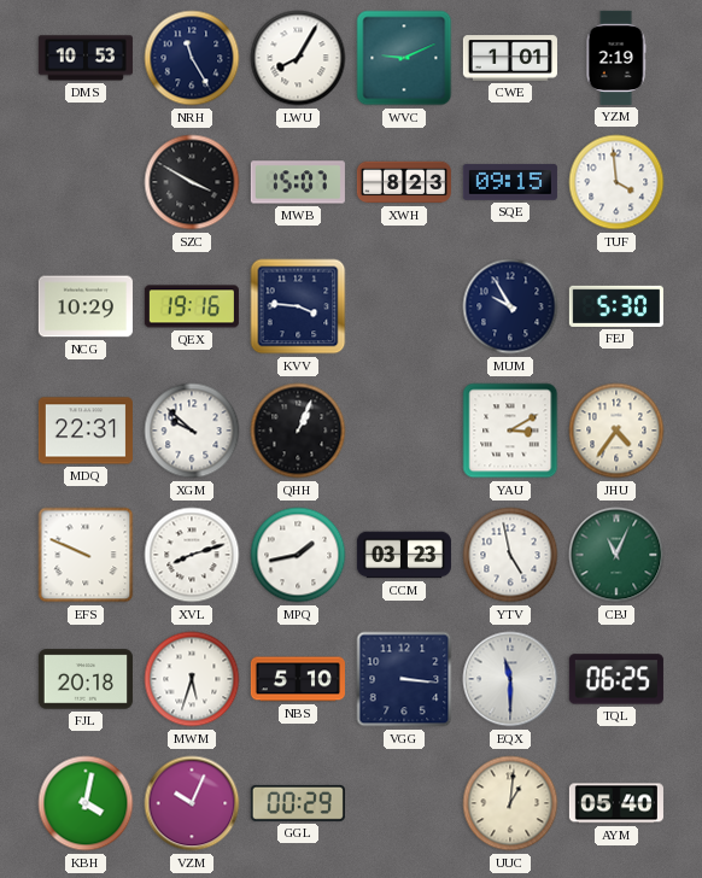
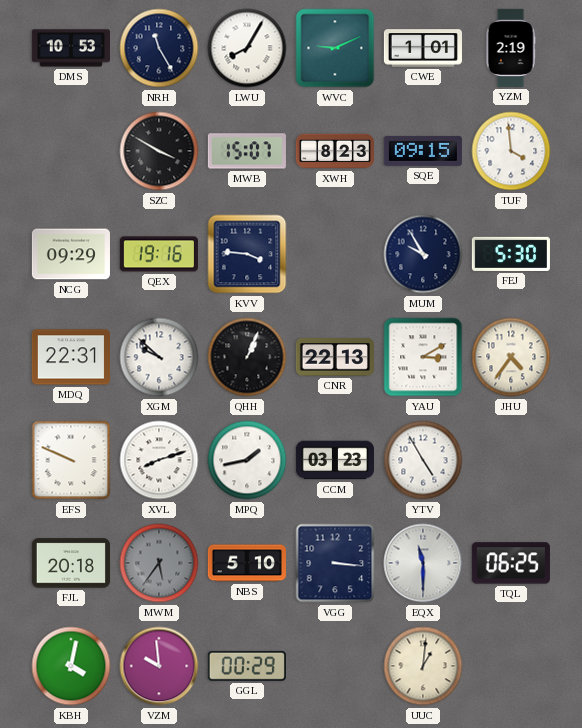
NCG: 10:29 -> 09:29
CNR: none -> 22:13
YTV: 4:58 -> 4:55
CBJ: 11:04 -> none
MWM: 5:33 -> 5:36
MWM dial: white -> grey
VZM: 10:04 -> 9:59
AYM: 05:40 -> none
